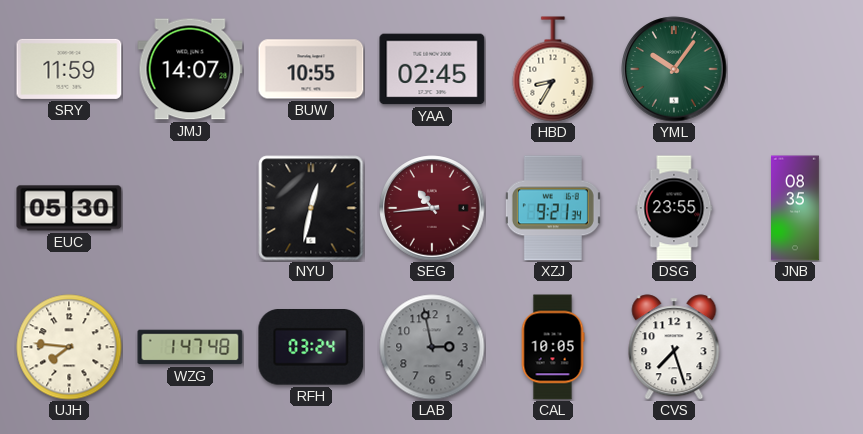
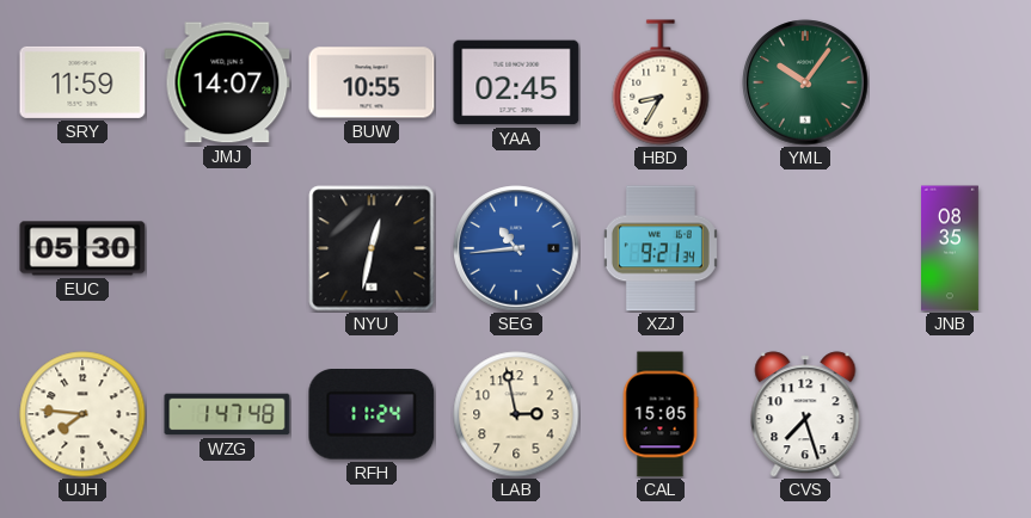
SEG dial: burgundy -> blue
DSG: 23:55 -> none
RFH: 03:24 -> 11:24
LAB dial: grey -> cream
CAL: 10:05 -> 15:05
